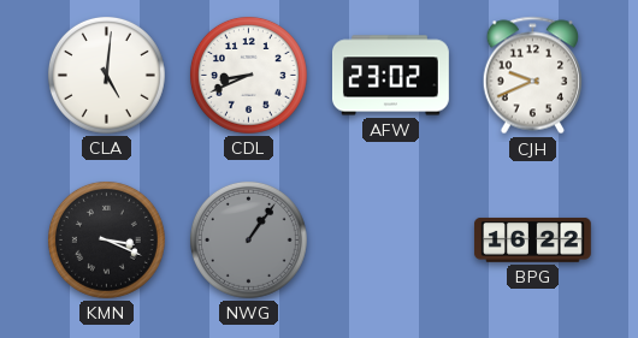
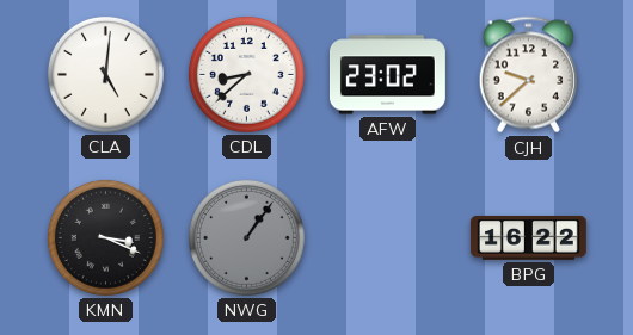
CDL: 8:41 -> 8:38
CJH: 9:41 -> 9:38
